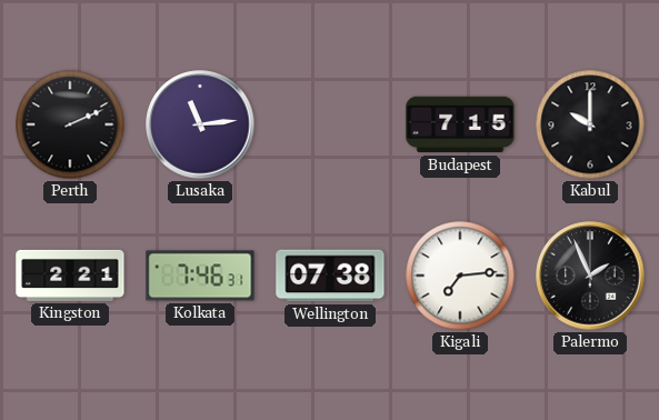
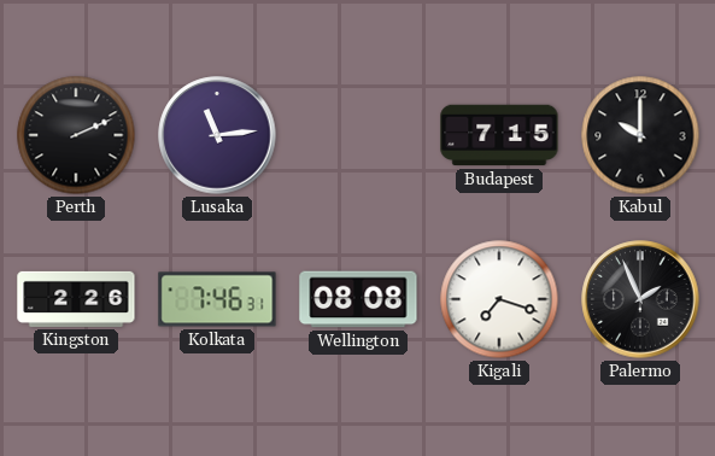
Kingston: 2:21 -> 2:26
Wellington: 07:38 -> 08:08
Kigali: 7:14 -> 7:18
